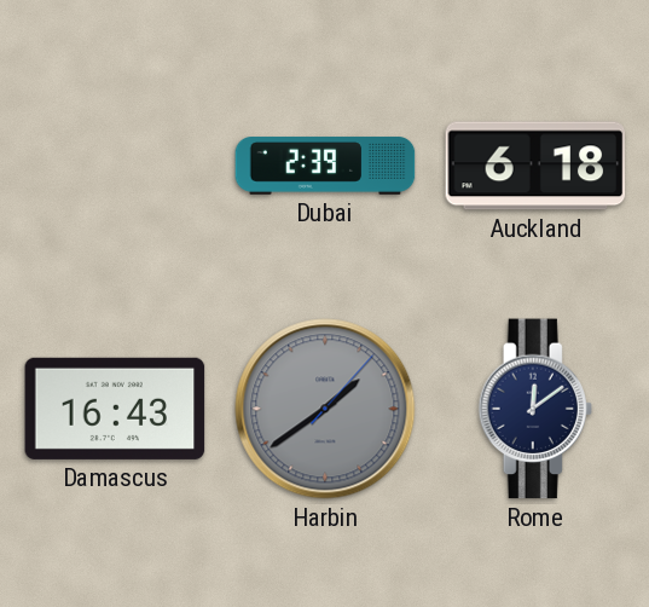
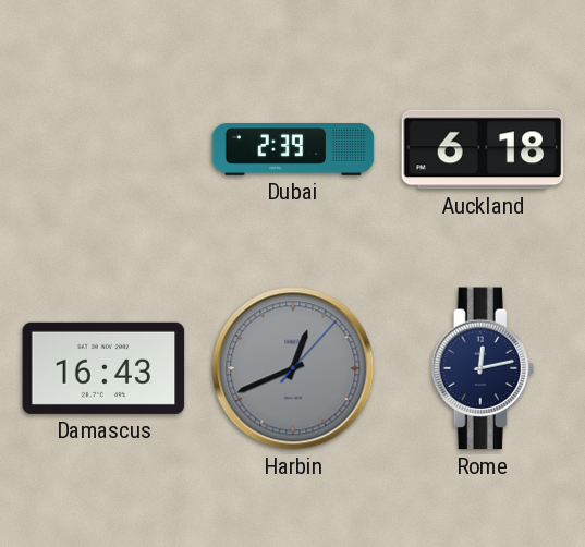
Harbin: 1:39 -> 12:41
Rome: 12:09 -> 12:13
